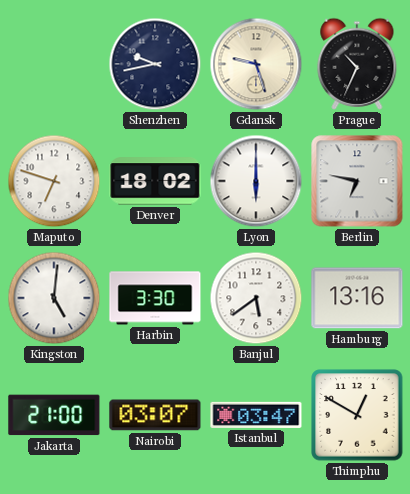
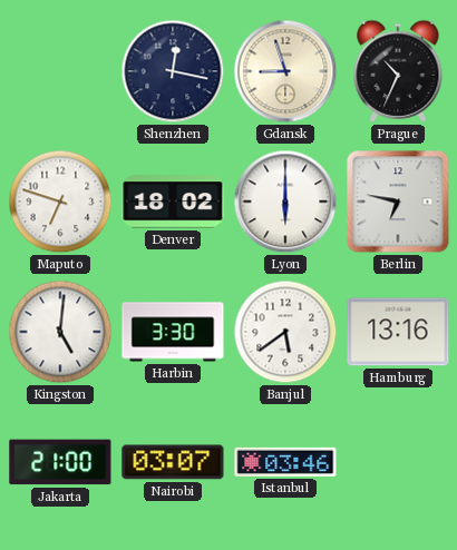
Shenzhen: 9:43 -> 12:17
Gdansk: 9:27 -> 8:57
Istanbul: 03:47 -> 03:46
Thimphu: 12:50 -> none
